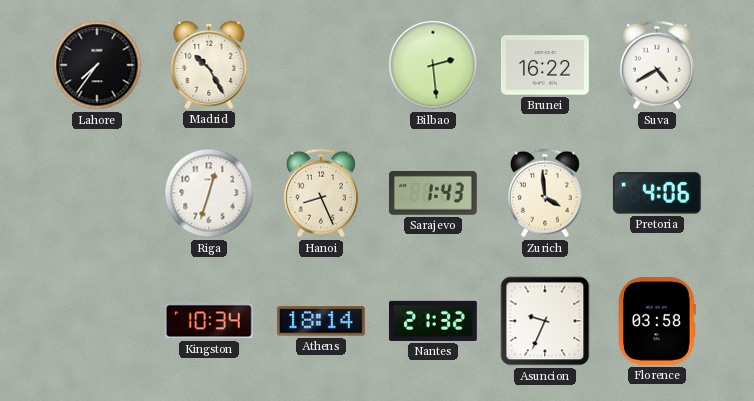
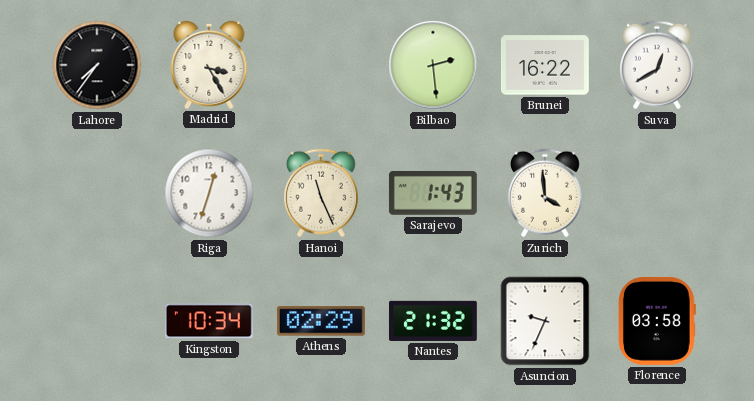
Madrid: 10:25 -> 3:25
Suva: 4:40 -> 12:40
Hanoi: 8:26 -> 11:26
Pretoria: 4:06 -> none
Athens: 18:14 -> 02:29
